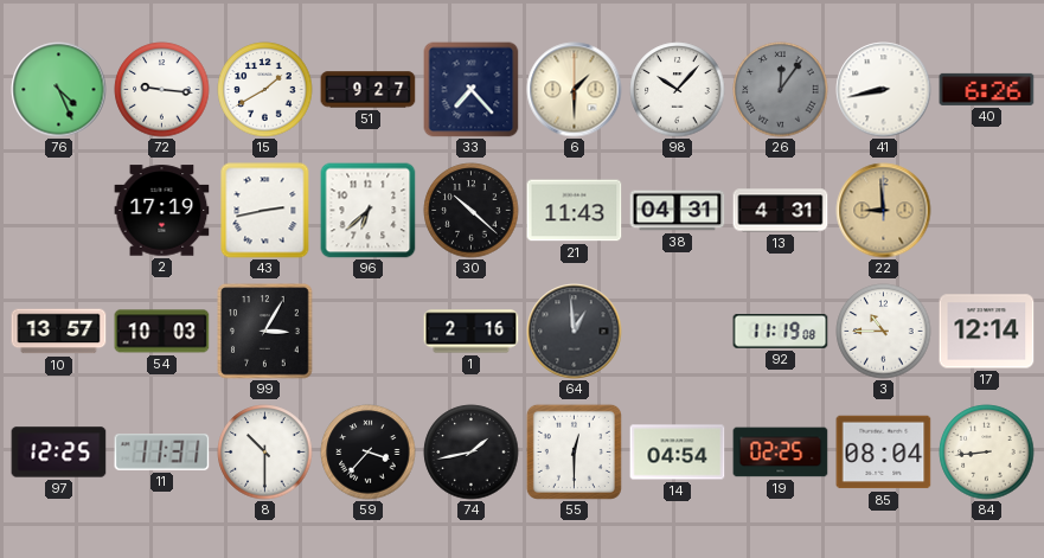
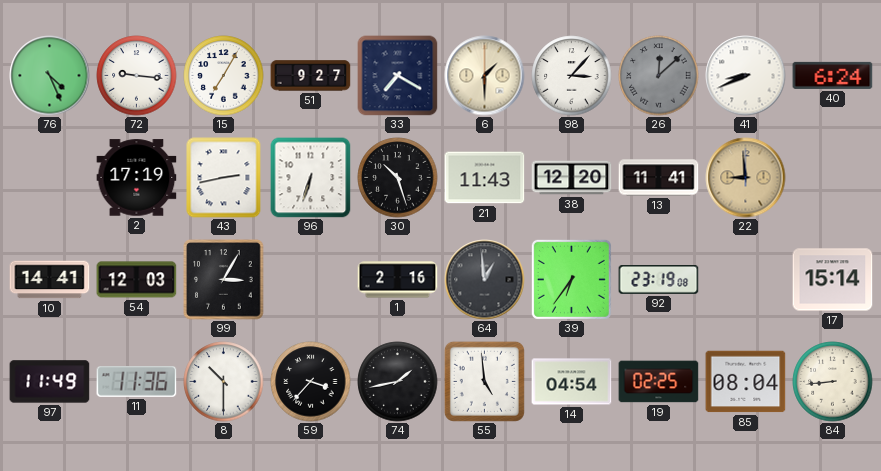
15: 1:40 -> 7:05
33: 7:23 -> 7:20
98: 10:07 -> 3:07
26: 12:06 -> 12:08
41: 8:43 -> 8:41
40: 6:26 -> 6:24
96: 6:38 -> 6:33
30: 10:22 -> 10:27
38: 04:31 -> 12:20
13: 4:31 -> 11:41
10: 13:57 -> 14:41
54: 10:03 -> 12:03
39: none -> 6:36
92: 11:19 -> 23:19
3: 10:45 -> none
17: 12:14 -> 15:14
97: 12:25 -> 11:49
11: 11:31 -> 11:36
55: 12:30 -> 4:59
